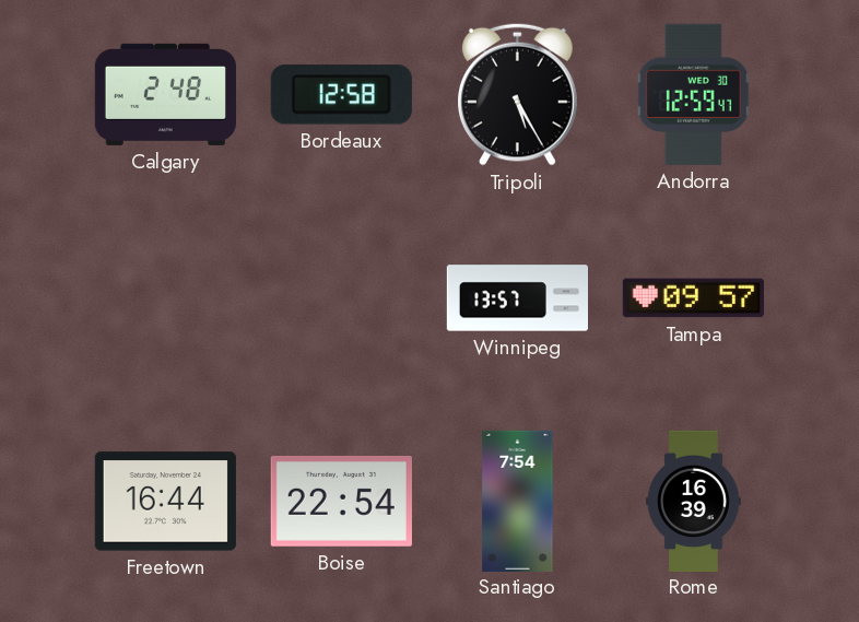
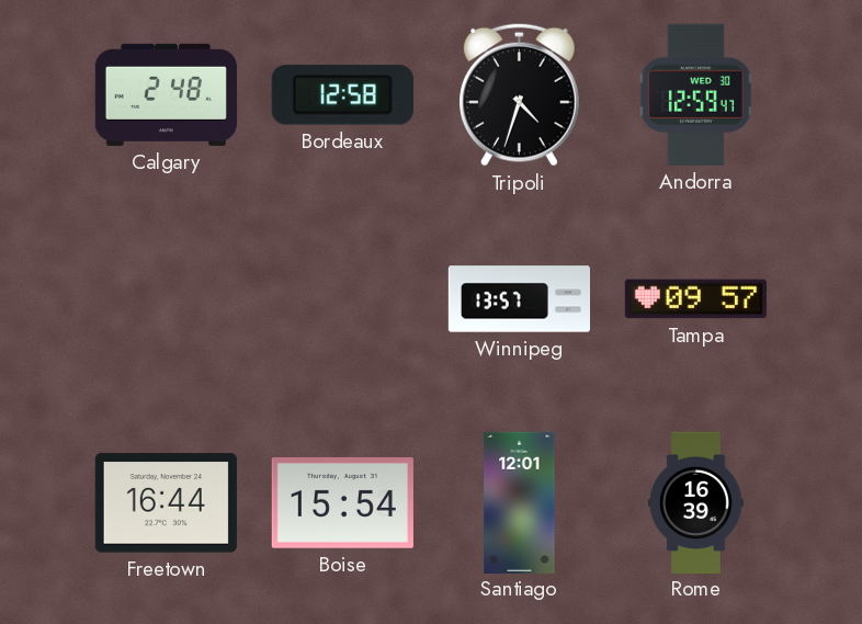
Tripoli: 5:25 -> 4:33
Boise: 22:54 -> 15:54
Santiago: 7:54 -> 12:01
